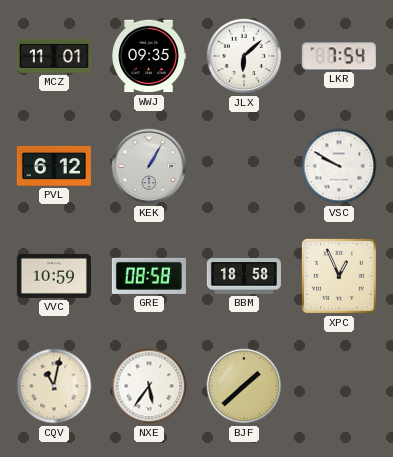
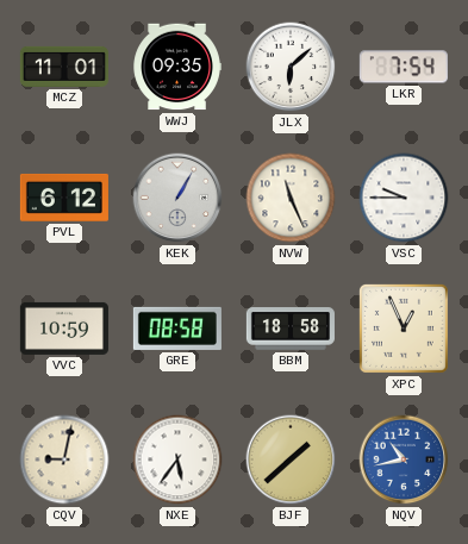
NVW: none -> 11:26
VSC: 9:50 -> 9:45
CQV: 11:02 -> 9:02
NQV: none -> 10:43
